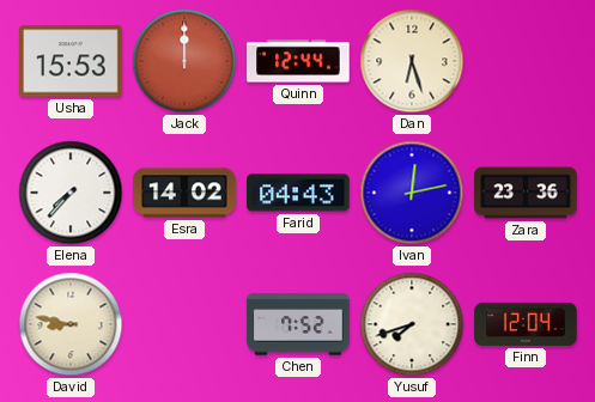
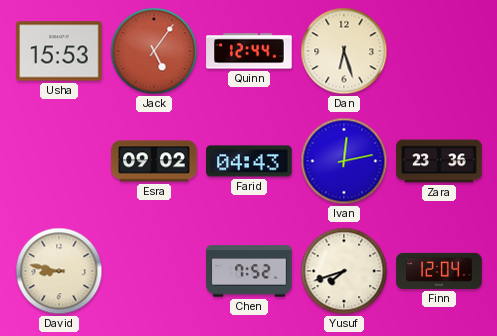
Jack: 12:00 -> 5:06
Elena: 7:37 -> none
Esra: 14:02 -> 09:02
